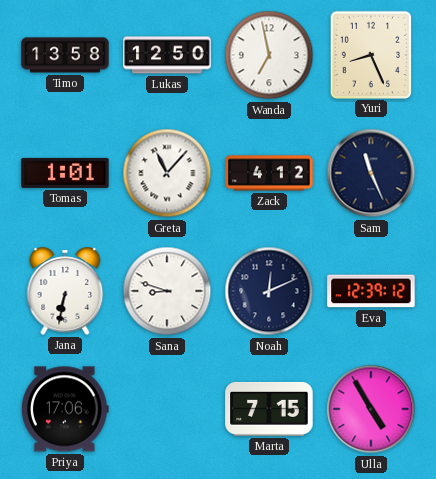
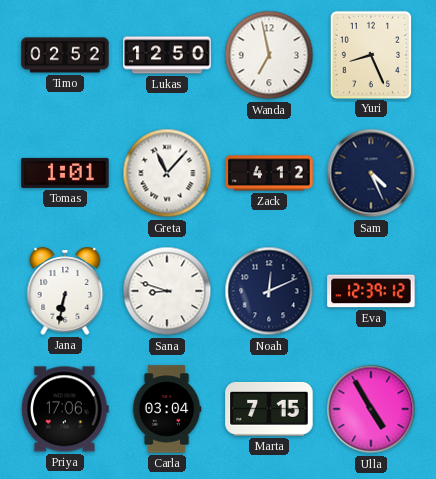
Timo: 13:58 -> 02:52
Sam: 11:26 -> 4:26
Carla: none -> 03:04
